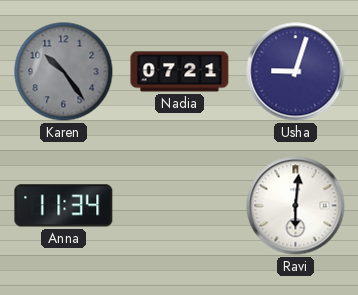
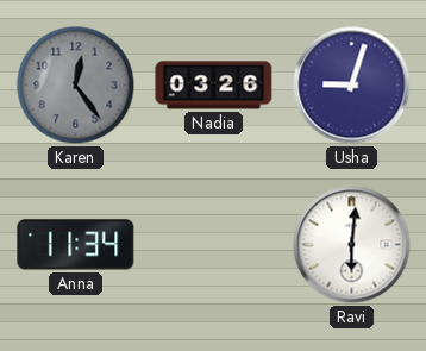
Karen: 10:24 -> 12:24
Nadia: 07:21 -> 03:26
